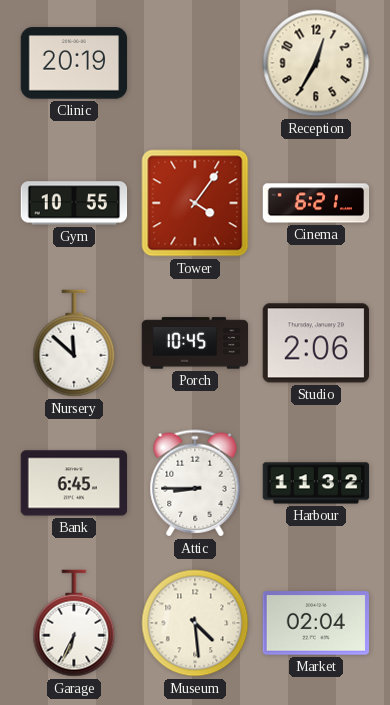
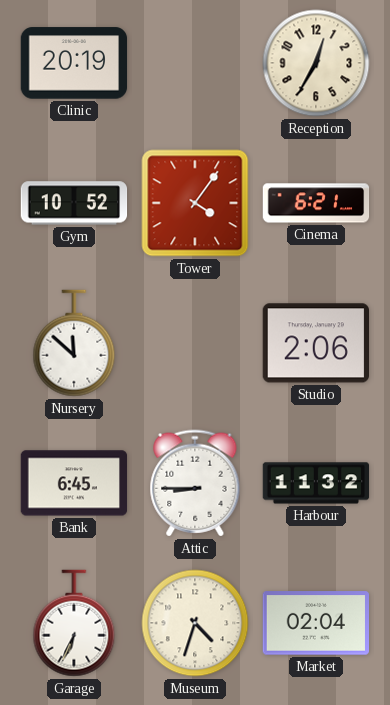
Gym: 10:55 -> 10:52
Porch: 10:45 -> none
Museum: 4:29 -> 4:33
